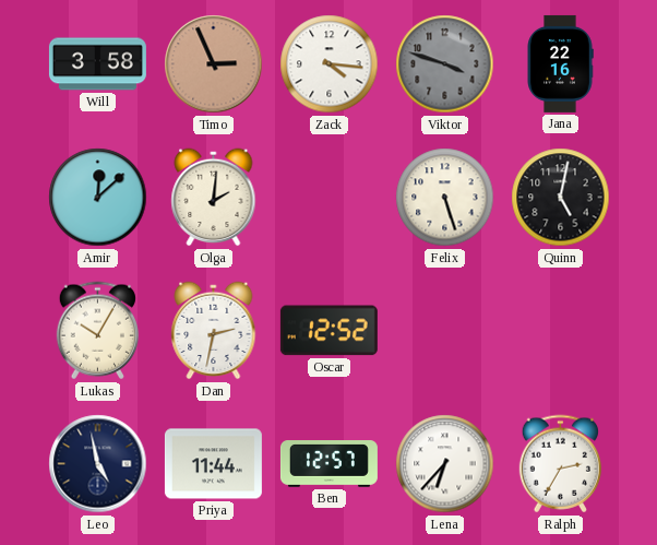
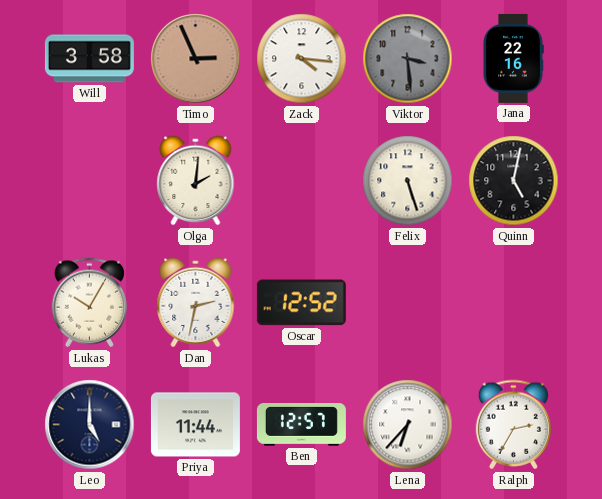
Viktor: 3:48 -> 3:29
Amir: 12:08 -> none
Leo: 4:58 -> 5:00
